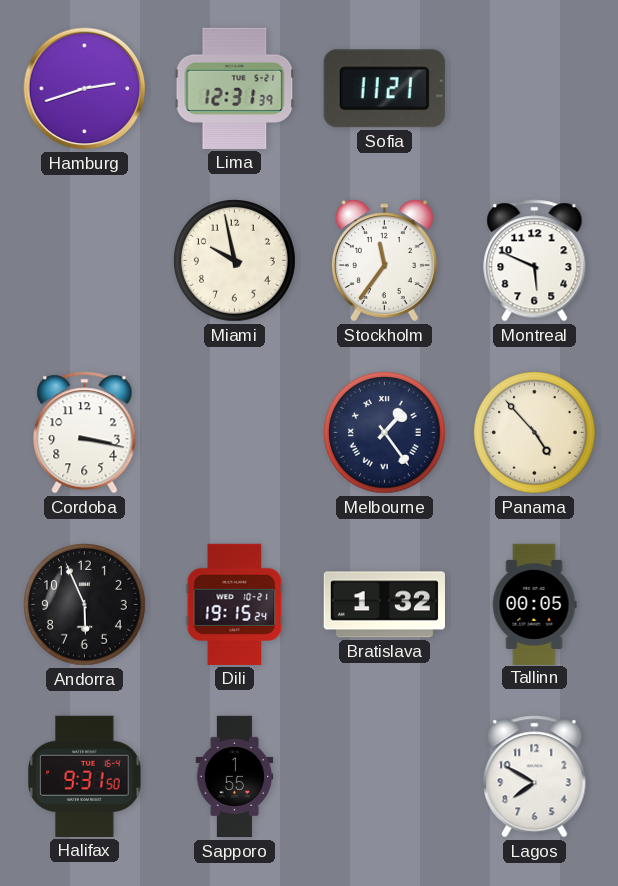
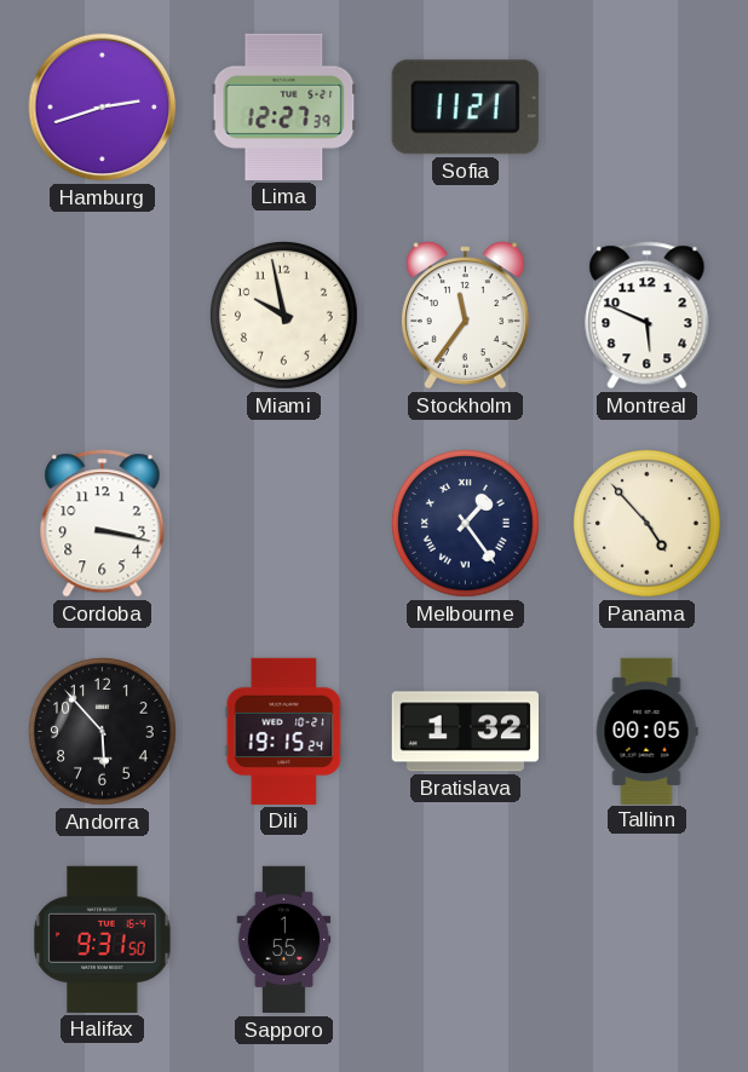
Lima: 12:31 -> 12:27
Andorra: 5:56 -> 5:53
Lagos: 7:50 -> none
